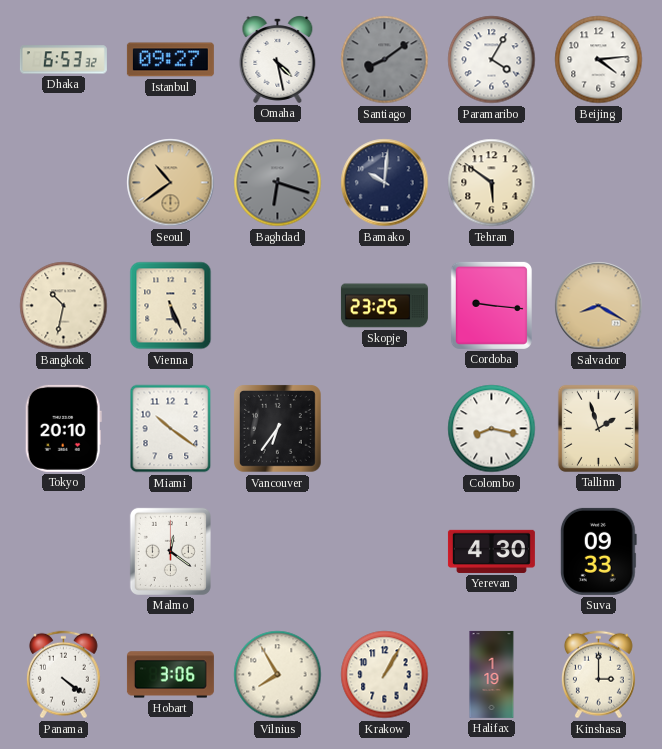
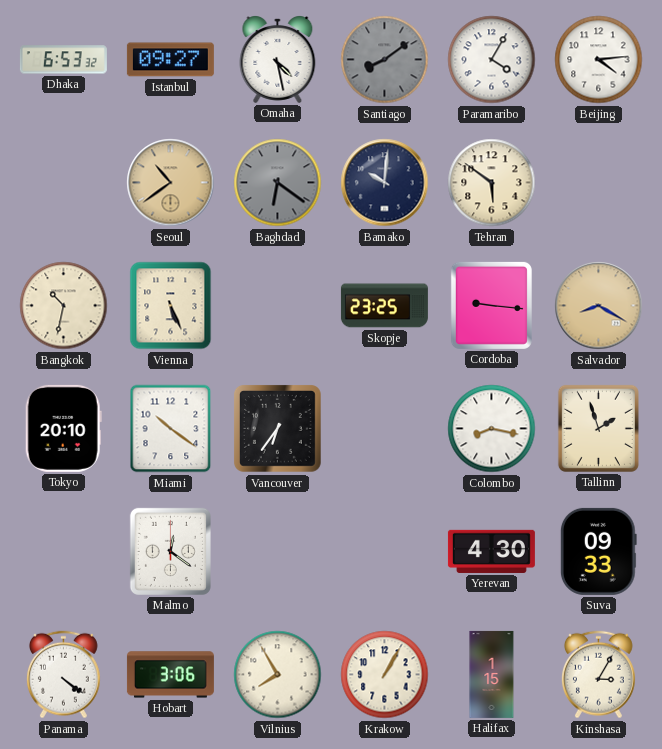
Baghdad: 6:18 -> 6:21
Halifax: 1:19 -> 1:15
Kinshasa: 3:00 -> 3:05
